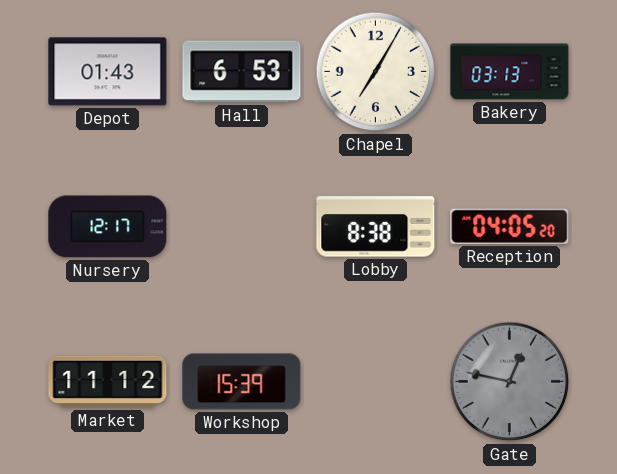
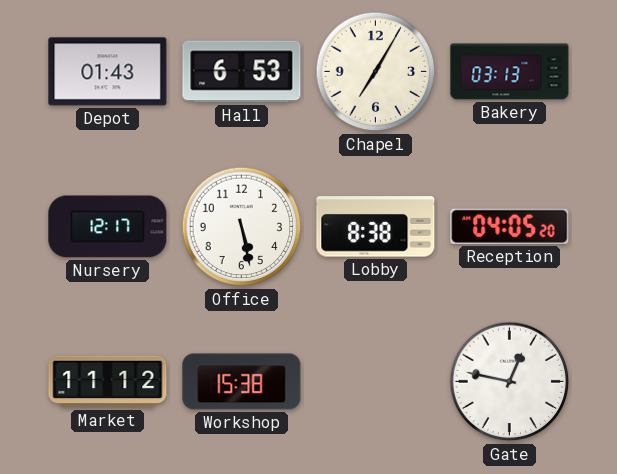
Office: none -> 5:28
Workshop: 15:39 -> 15:38
Gate dial: grey -> white
